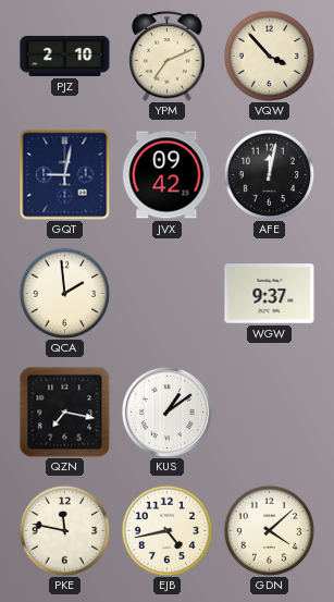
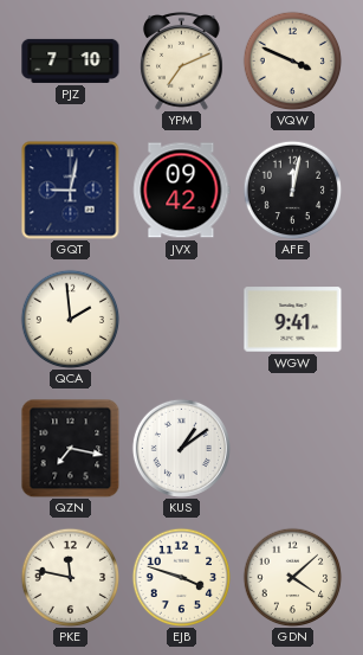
PJZ: 2:10 -> 7:10
VQW: 3:53 -> 3:49
WGW: 9:37 -> 9:41
EJB: 4:43 -> 3:48
